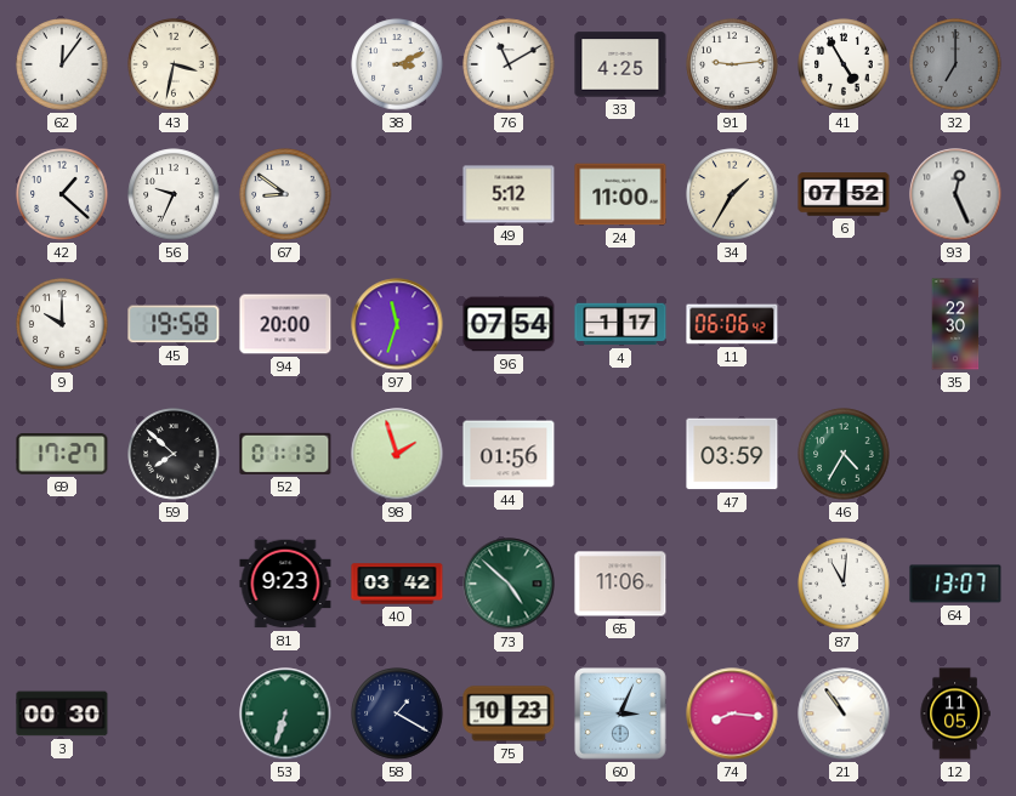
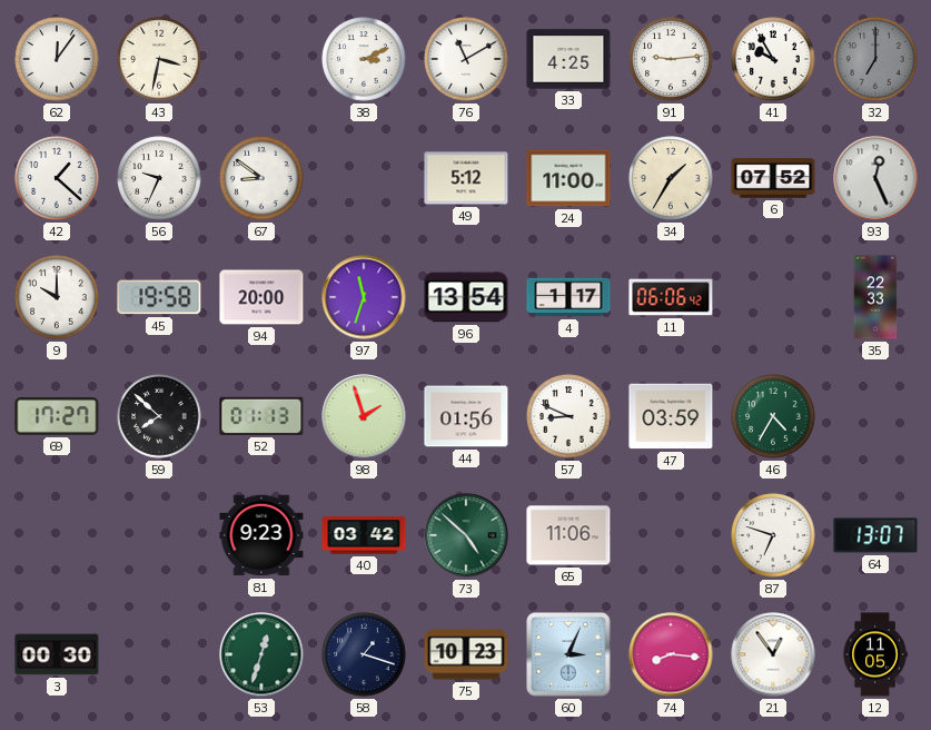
41: 4:55 -> 9:55
96: 07:54 -> 13:54
35: 22:30 -> 22:33
57: none -> 8:49
87: 11:01 -> 6:48
53: 6:33 -> 12:33
58: 1:20 -> 1:18
21: 10:54 -> 12:54
